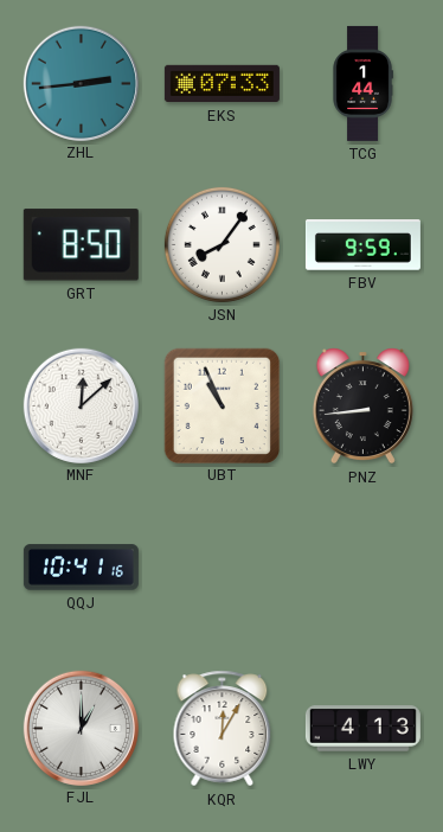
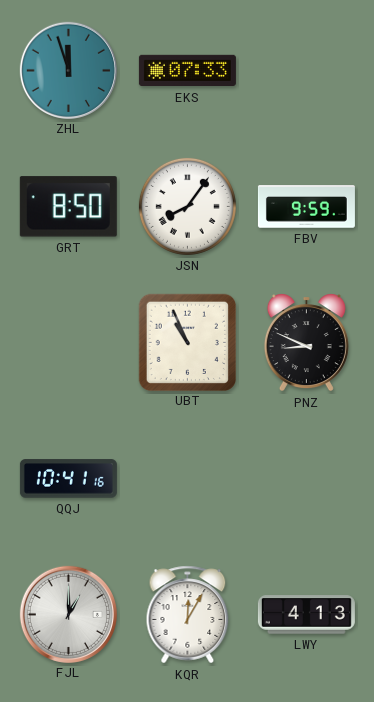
ZHL: 2:44 -> 11:57
TCG: 1:44 -> none
MNF: 12:08 -> none
PNZ: 8:44 -> 8:49
